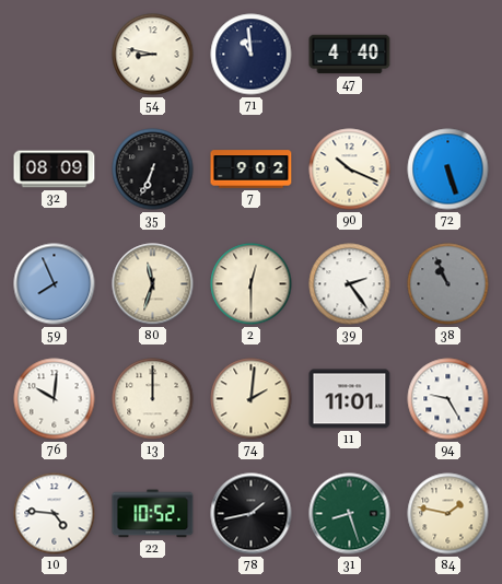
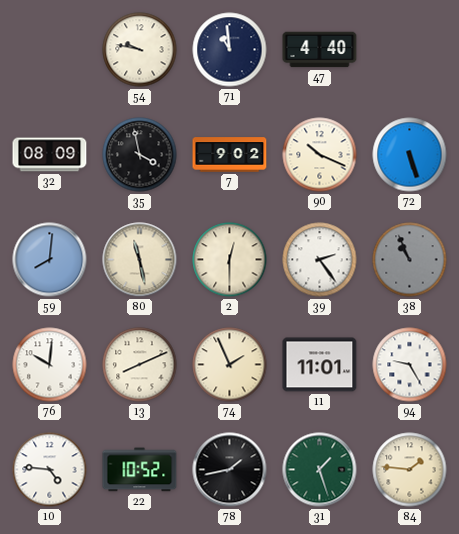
54: 8:47 -> 9:47
35: 6:34 -> 3:58
59: 7:56 -> 8:01
80: 11:33 -> 11:28
13: 12:00 -> 8:11
74: 2:01 -> 1:56
31: 8:27 -> 1:27
84: 1:47 -> 1:46
